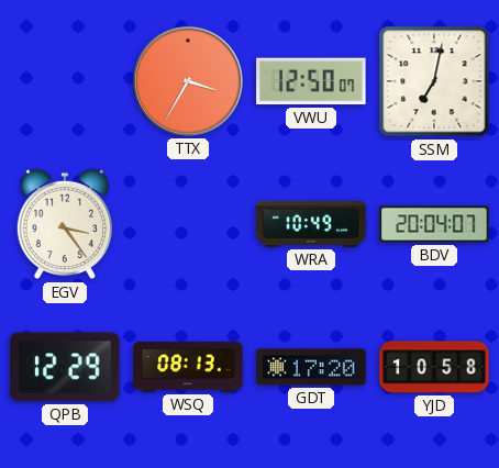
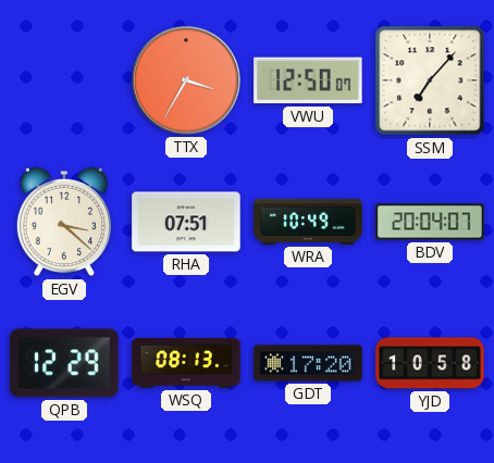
SSM: 7:02 -> 7:07
EGV: 3:24 -> 3:22
RHA: none -> 07:51
